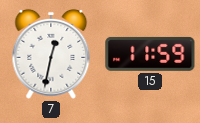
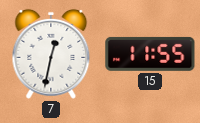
15: 11:59 -> 11:55
